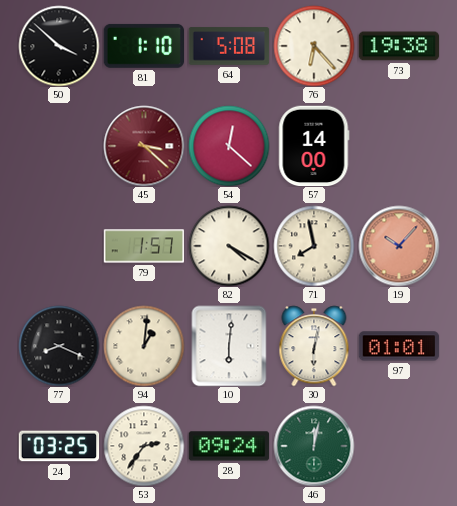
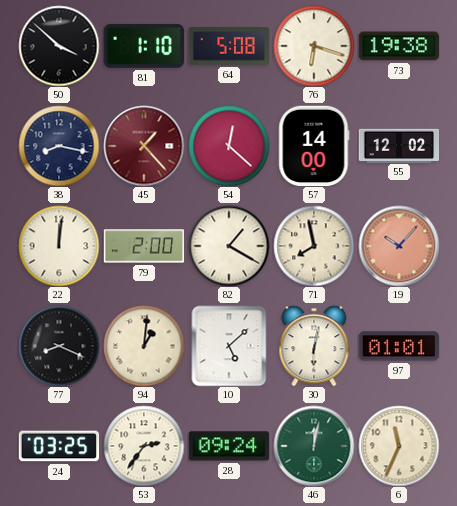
76: 6:23 -> 6:18
38: none -> 8:17
45: 3:22 -> 1:23
55: none -> 12:02
22: none -> 12:01
79: 1:57 -> 2:00
82: 4:20 -> 1:20
10: 6:01 -> 5:08
6: none -> 11:34
